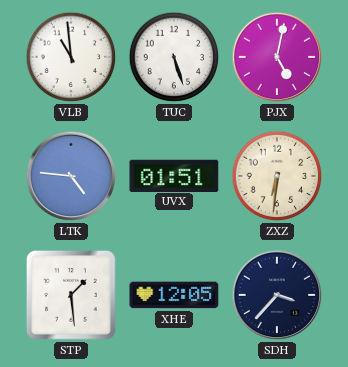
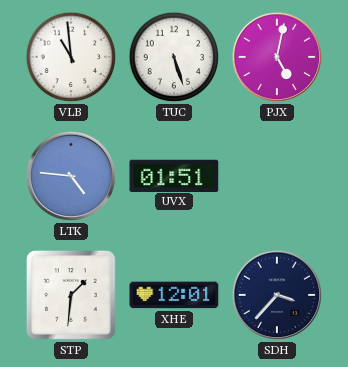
ZXZ: 6:31 -> none
STP: 1:29 -> 1:31
XHE: 12:05 -> 12:01
